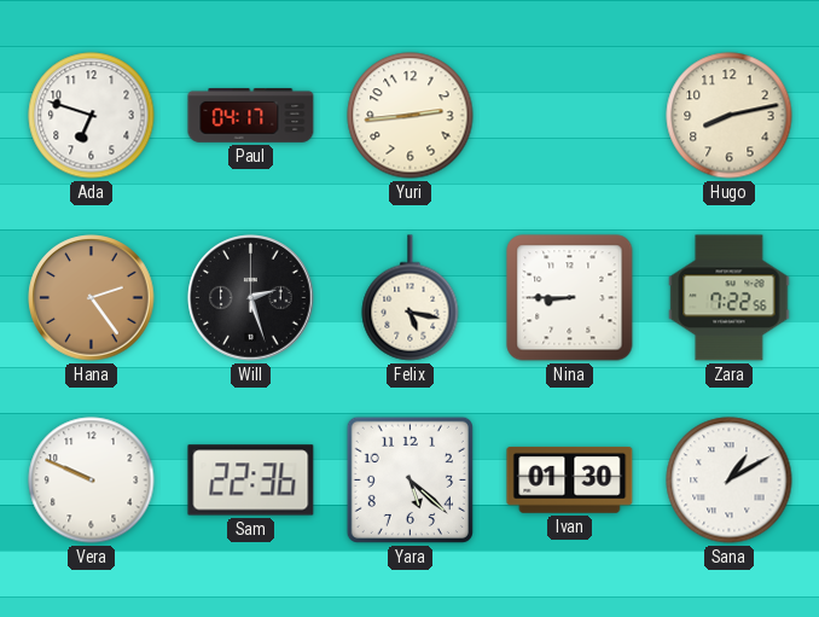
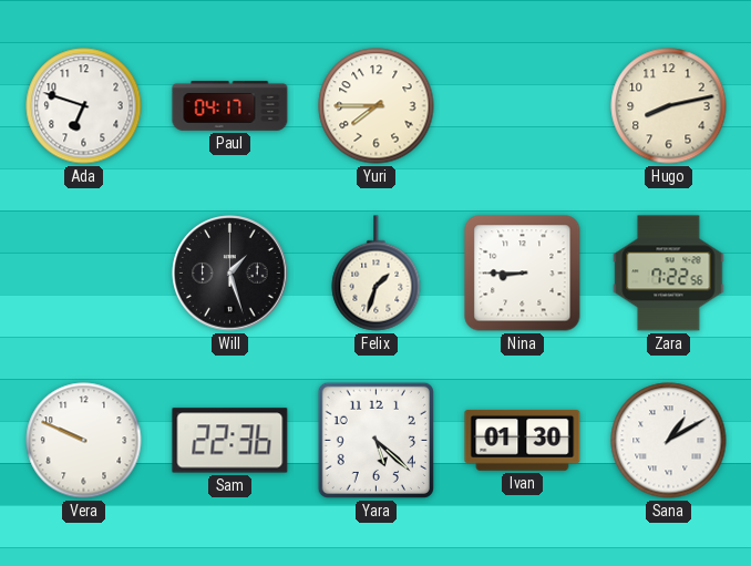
Yuri: 2:44 -> 7:45
Hana: 2:24 -> none
Will: 2:27 -> 1:27
Felix: 5:17 -> 1:33
